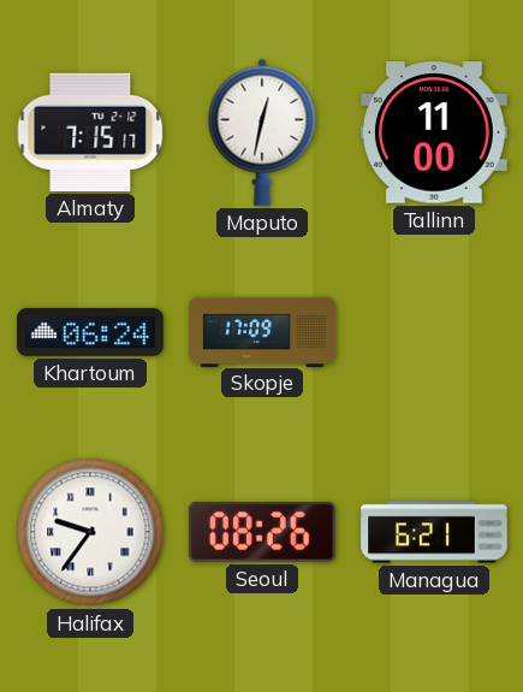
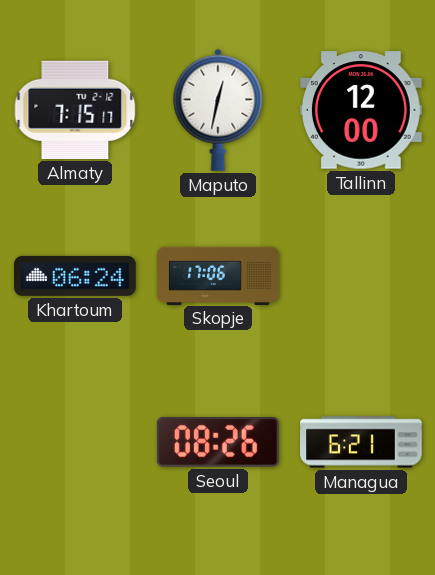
Tallinn: 11:00 -> 12:00
Skopje: 17:09 -> 17:06
Halifax: 9:36 -> none
